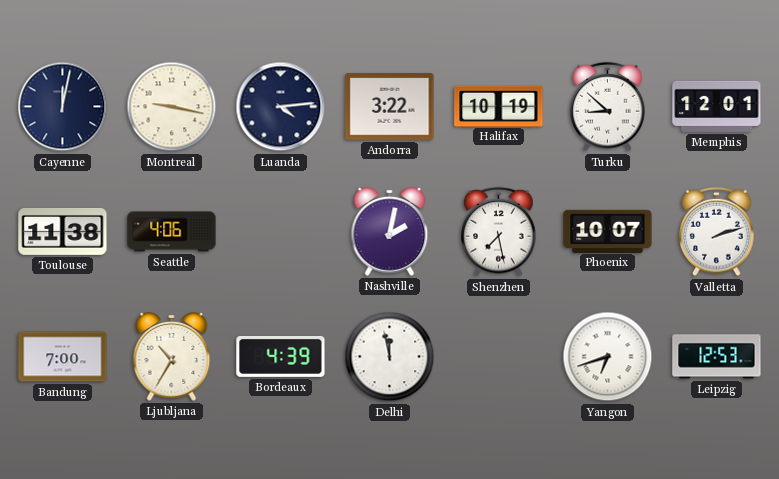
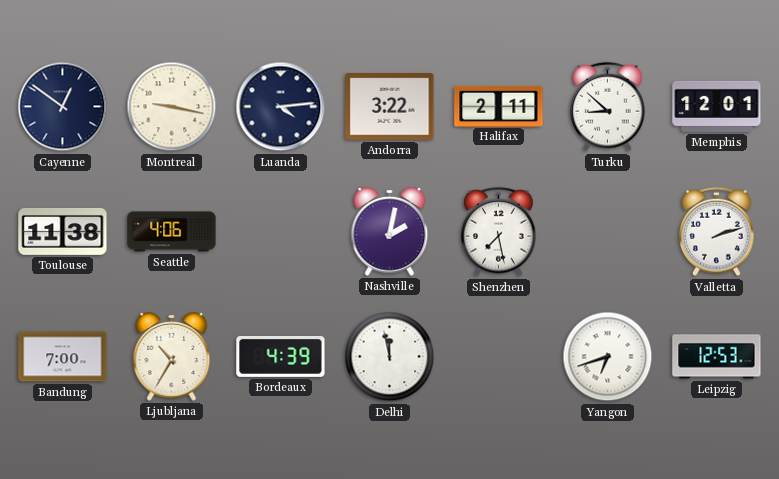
Cayenne: 12:02 -> 12:51
Halifax: 10:19 -> 2:11
Phoenix: 10:07 -> none
